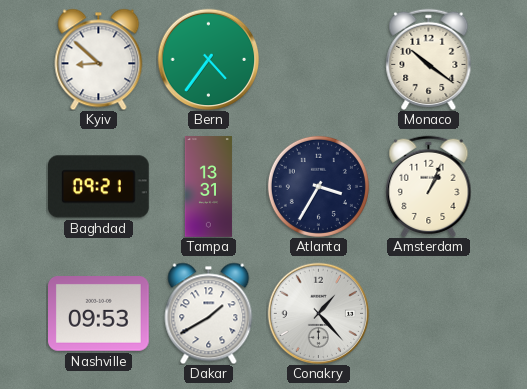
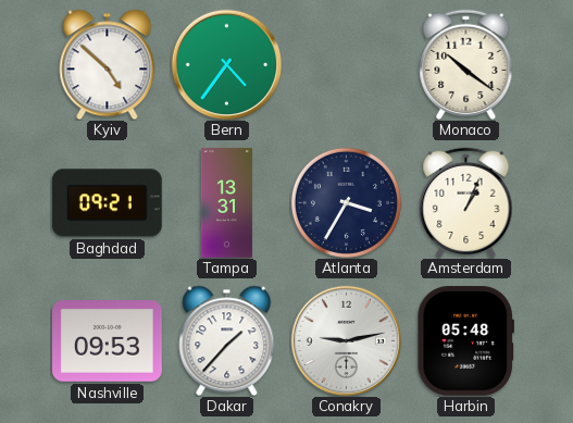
Kyiv: 8:52 -> 4:52
Dakar: 1:40 -> 1:37
Conakry: 1:23 -> 9:13
Harbin: none -> 05:48
